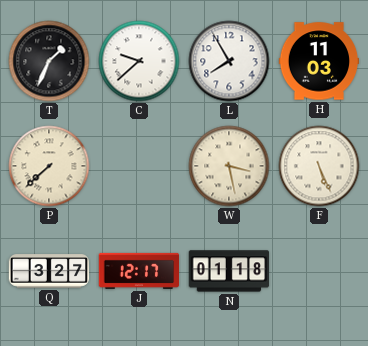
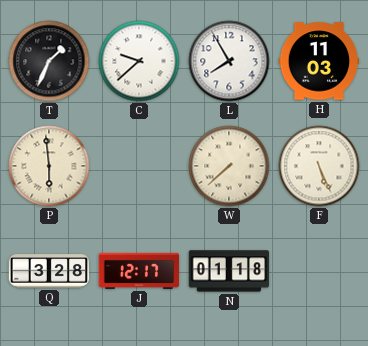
P: 7:38 -> 5:59
W: 3:28 -> 7:38
Q: 3:27 -> 3:28
